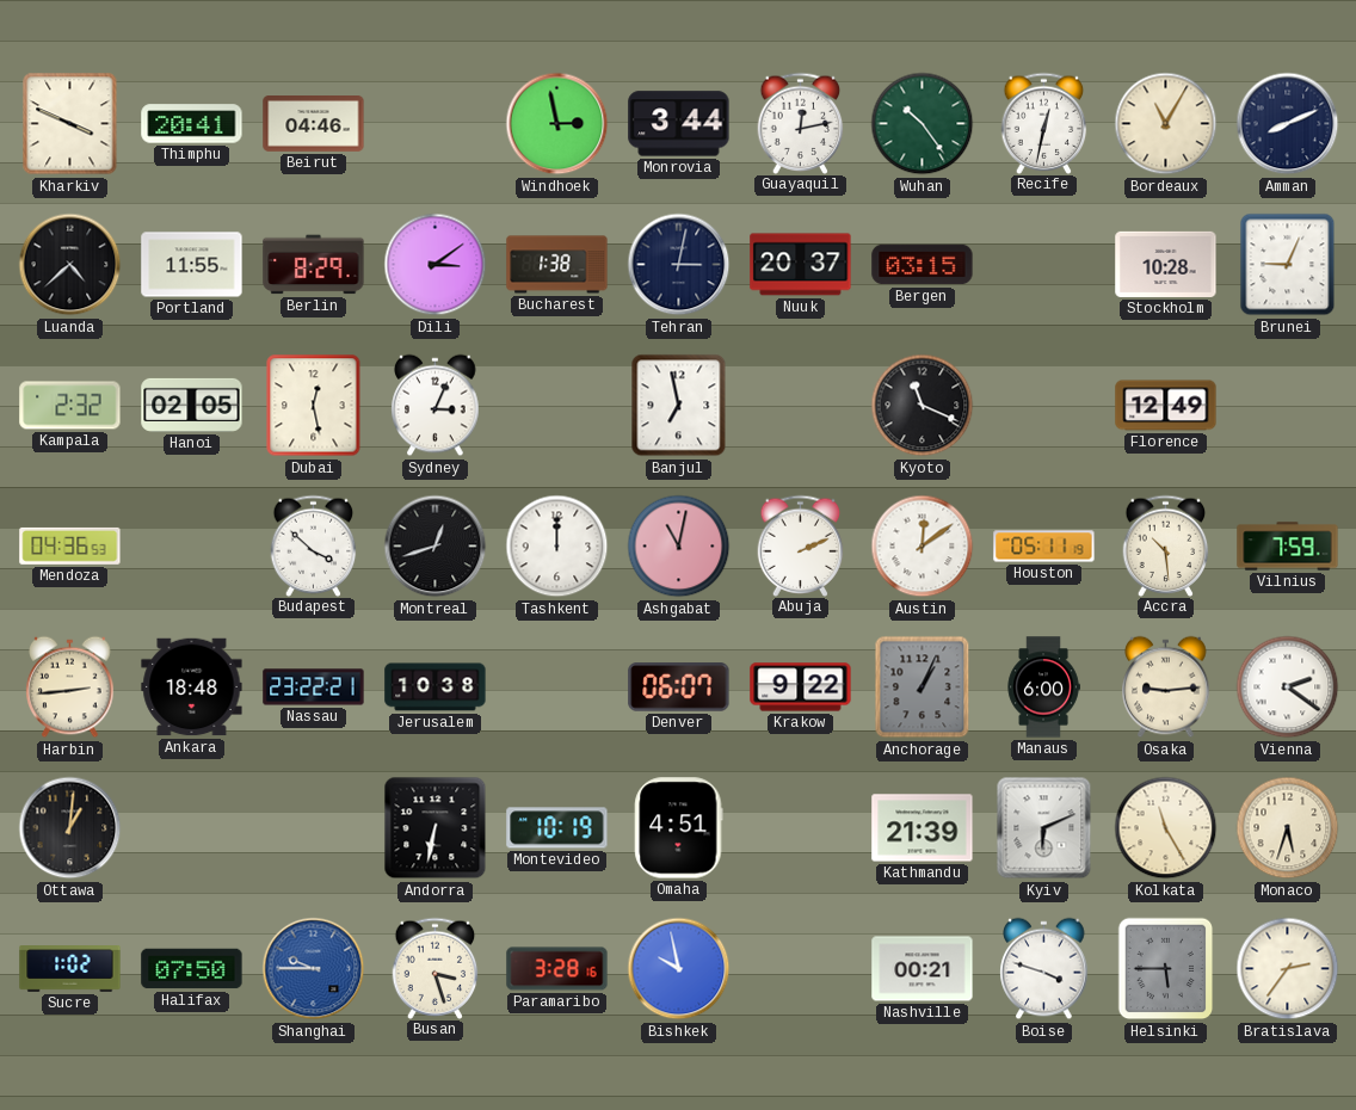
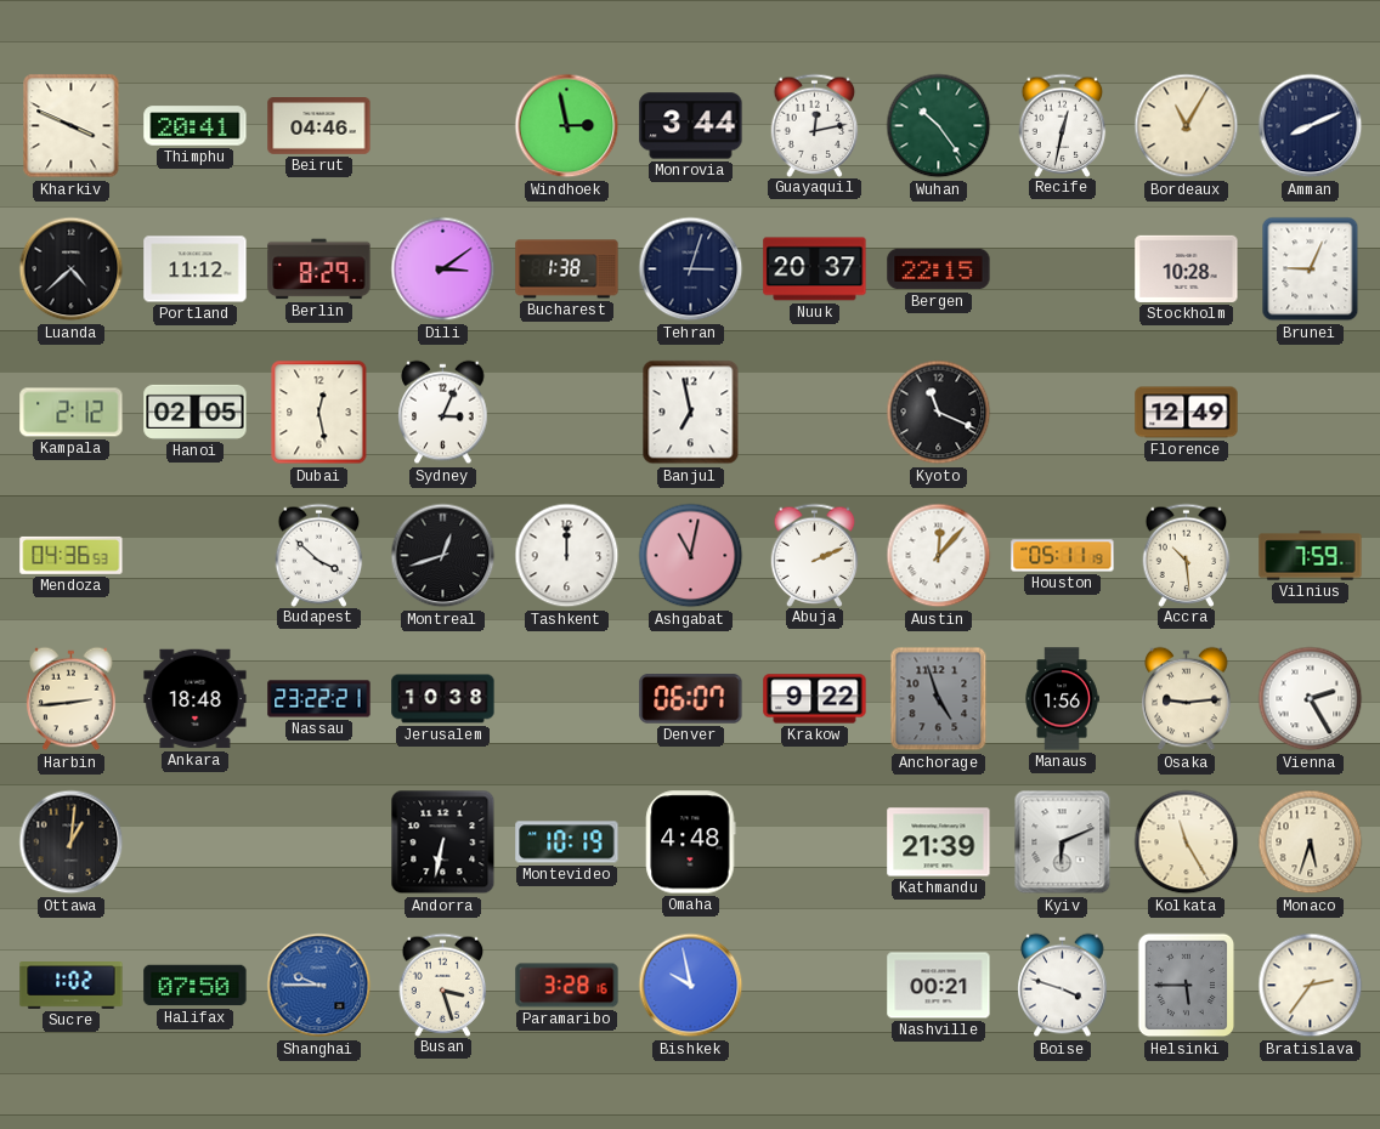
Portland: 11:55 -> 11:12
Tehran: 3:02 -> 3:03
Bergen: 03:15 -> 22:15
Kampala: 2:32 -> 2:12
Austin: 12:09 -> 12:07
Anchorage: 1:04 -> 4:57
Manaus: 6:00 -> 1:56
Vienna: 2:21 -> 2:25
Omaha: 4:51 -> 4:48
